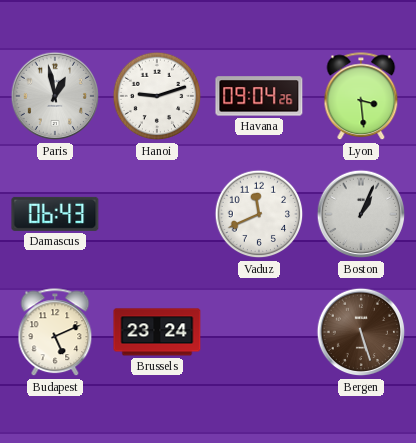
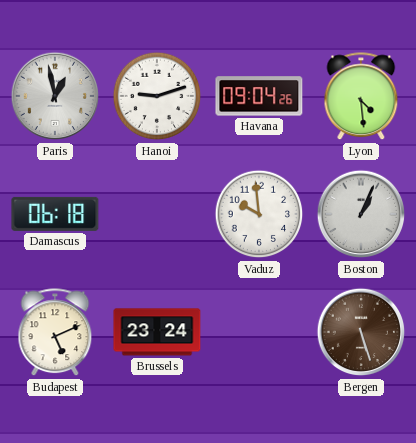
Lyon: 3:29 -> 4:29
Damascus: 06:43 -> 06:18
Vaduz: 11:41 -> 9:59
